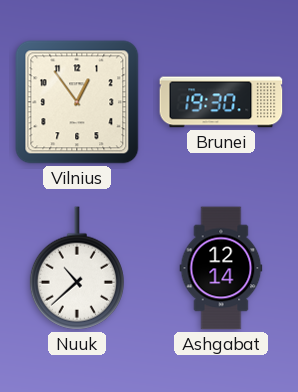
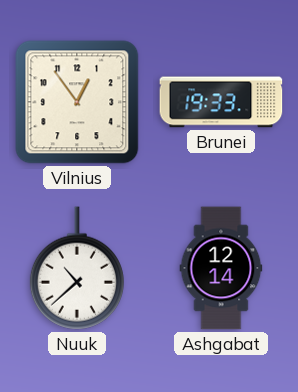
Brunei: 19:30 -> 19:33
